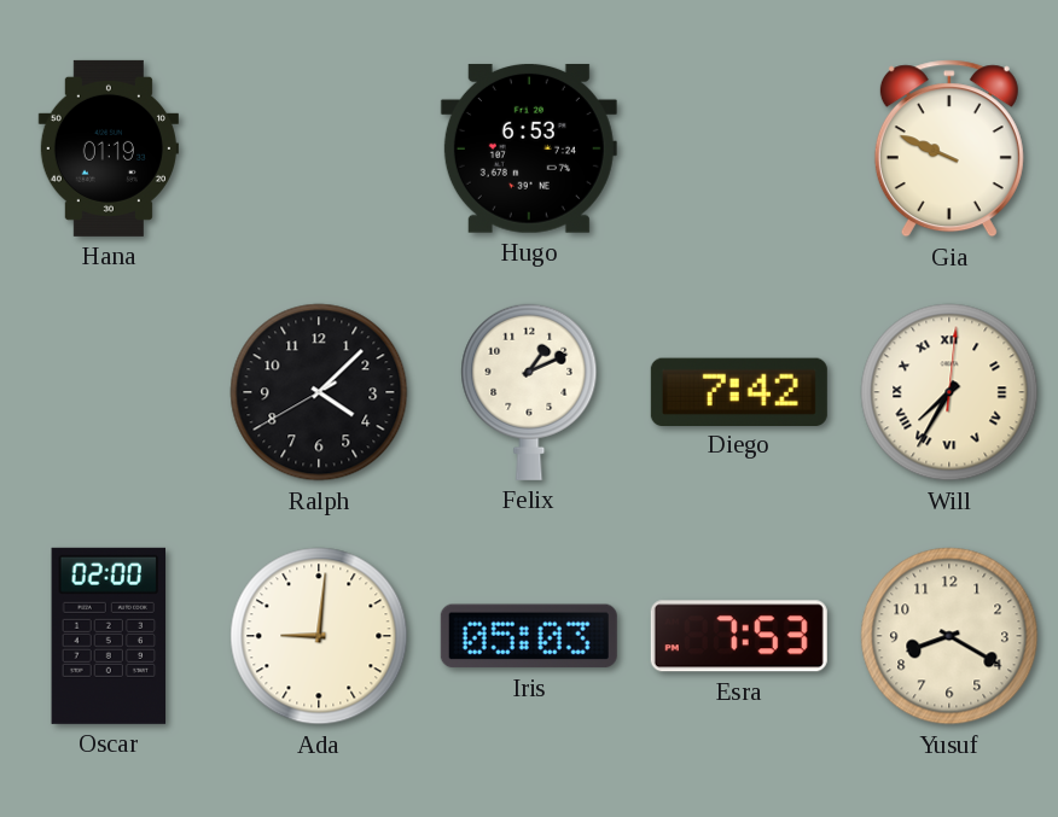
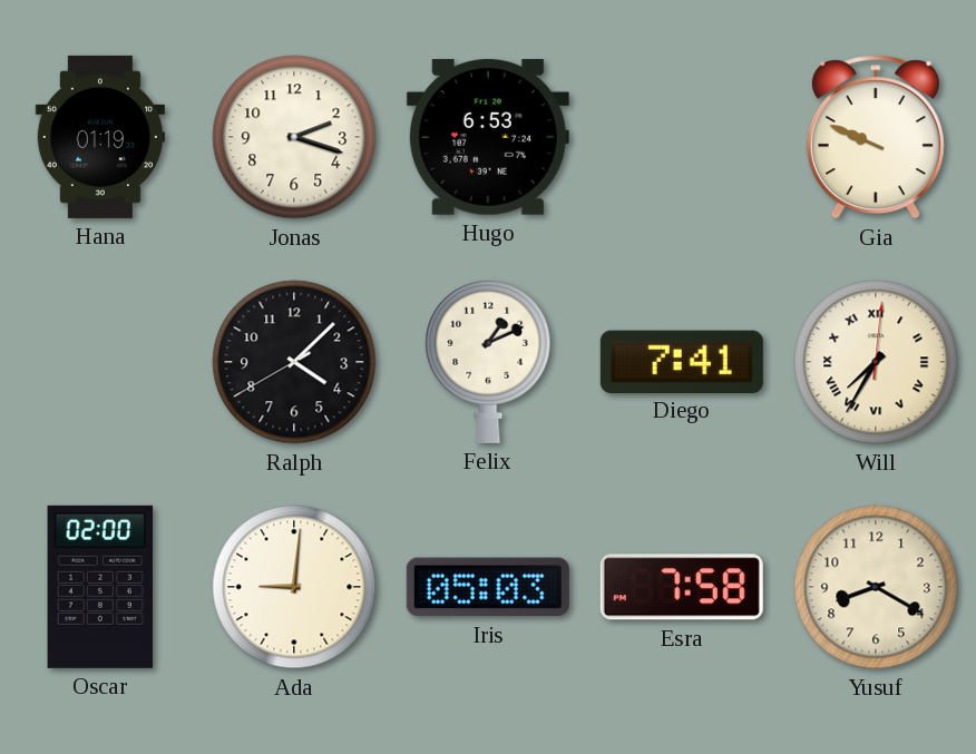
Jonas: none -> 2:18
Diego: 7:42 -> 7:41
Esra: 7:53 -> 7:58
